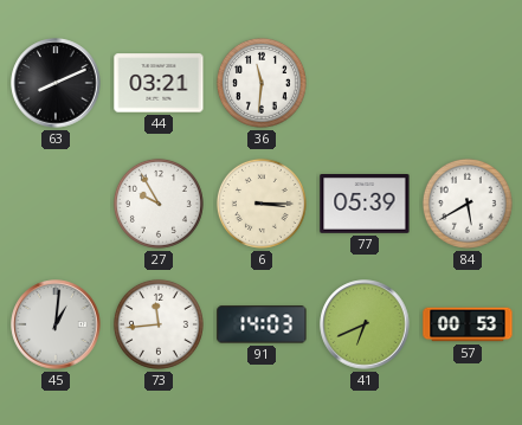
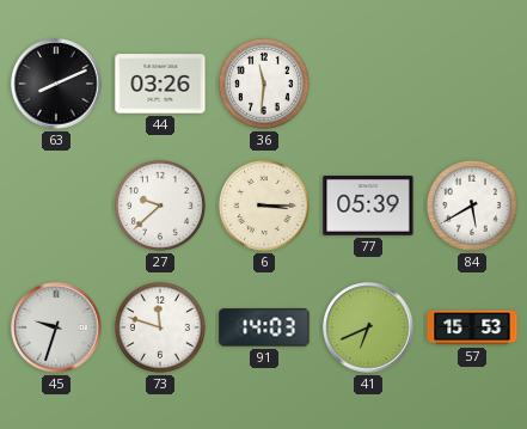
44: 03:21 -> 03:26
27: 9:55 -> 9:38
45: 1:01 -> 9:33
73: 11:44 -> 11:48
57: 00:53 -> 15:53
